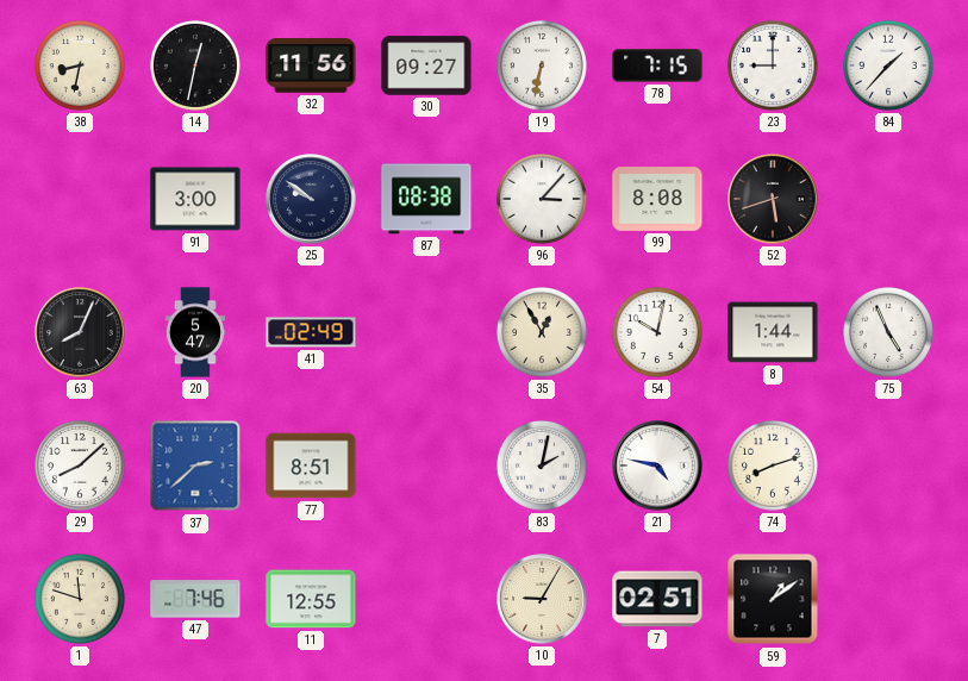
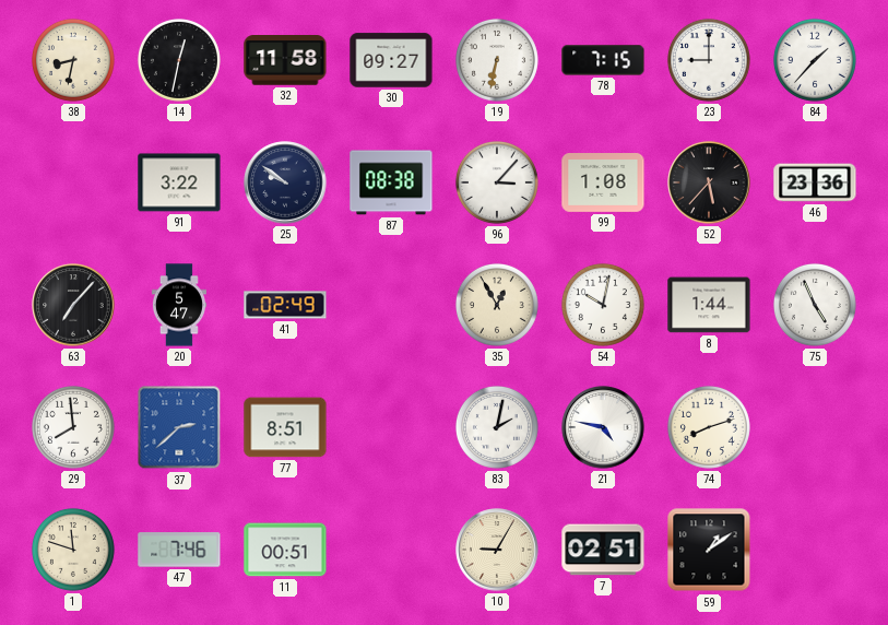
32: 11:56 -> 11:58
91: 3:00 -> 3:22
99: 8:08 -> 1:08
52: 5:42 -> 5:37
46: none -> 23:36
63: 8:04 -> 7:07
29: 8:08 -> 7:59
11: 12:55 -> 00:51
